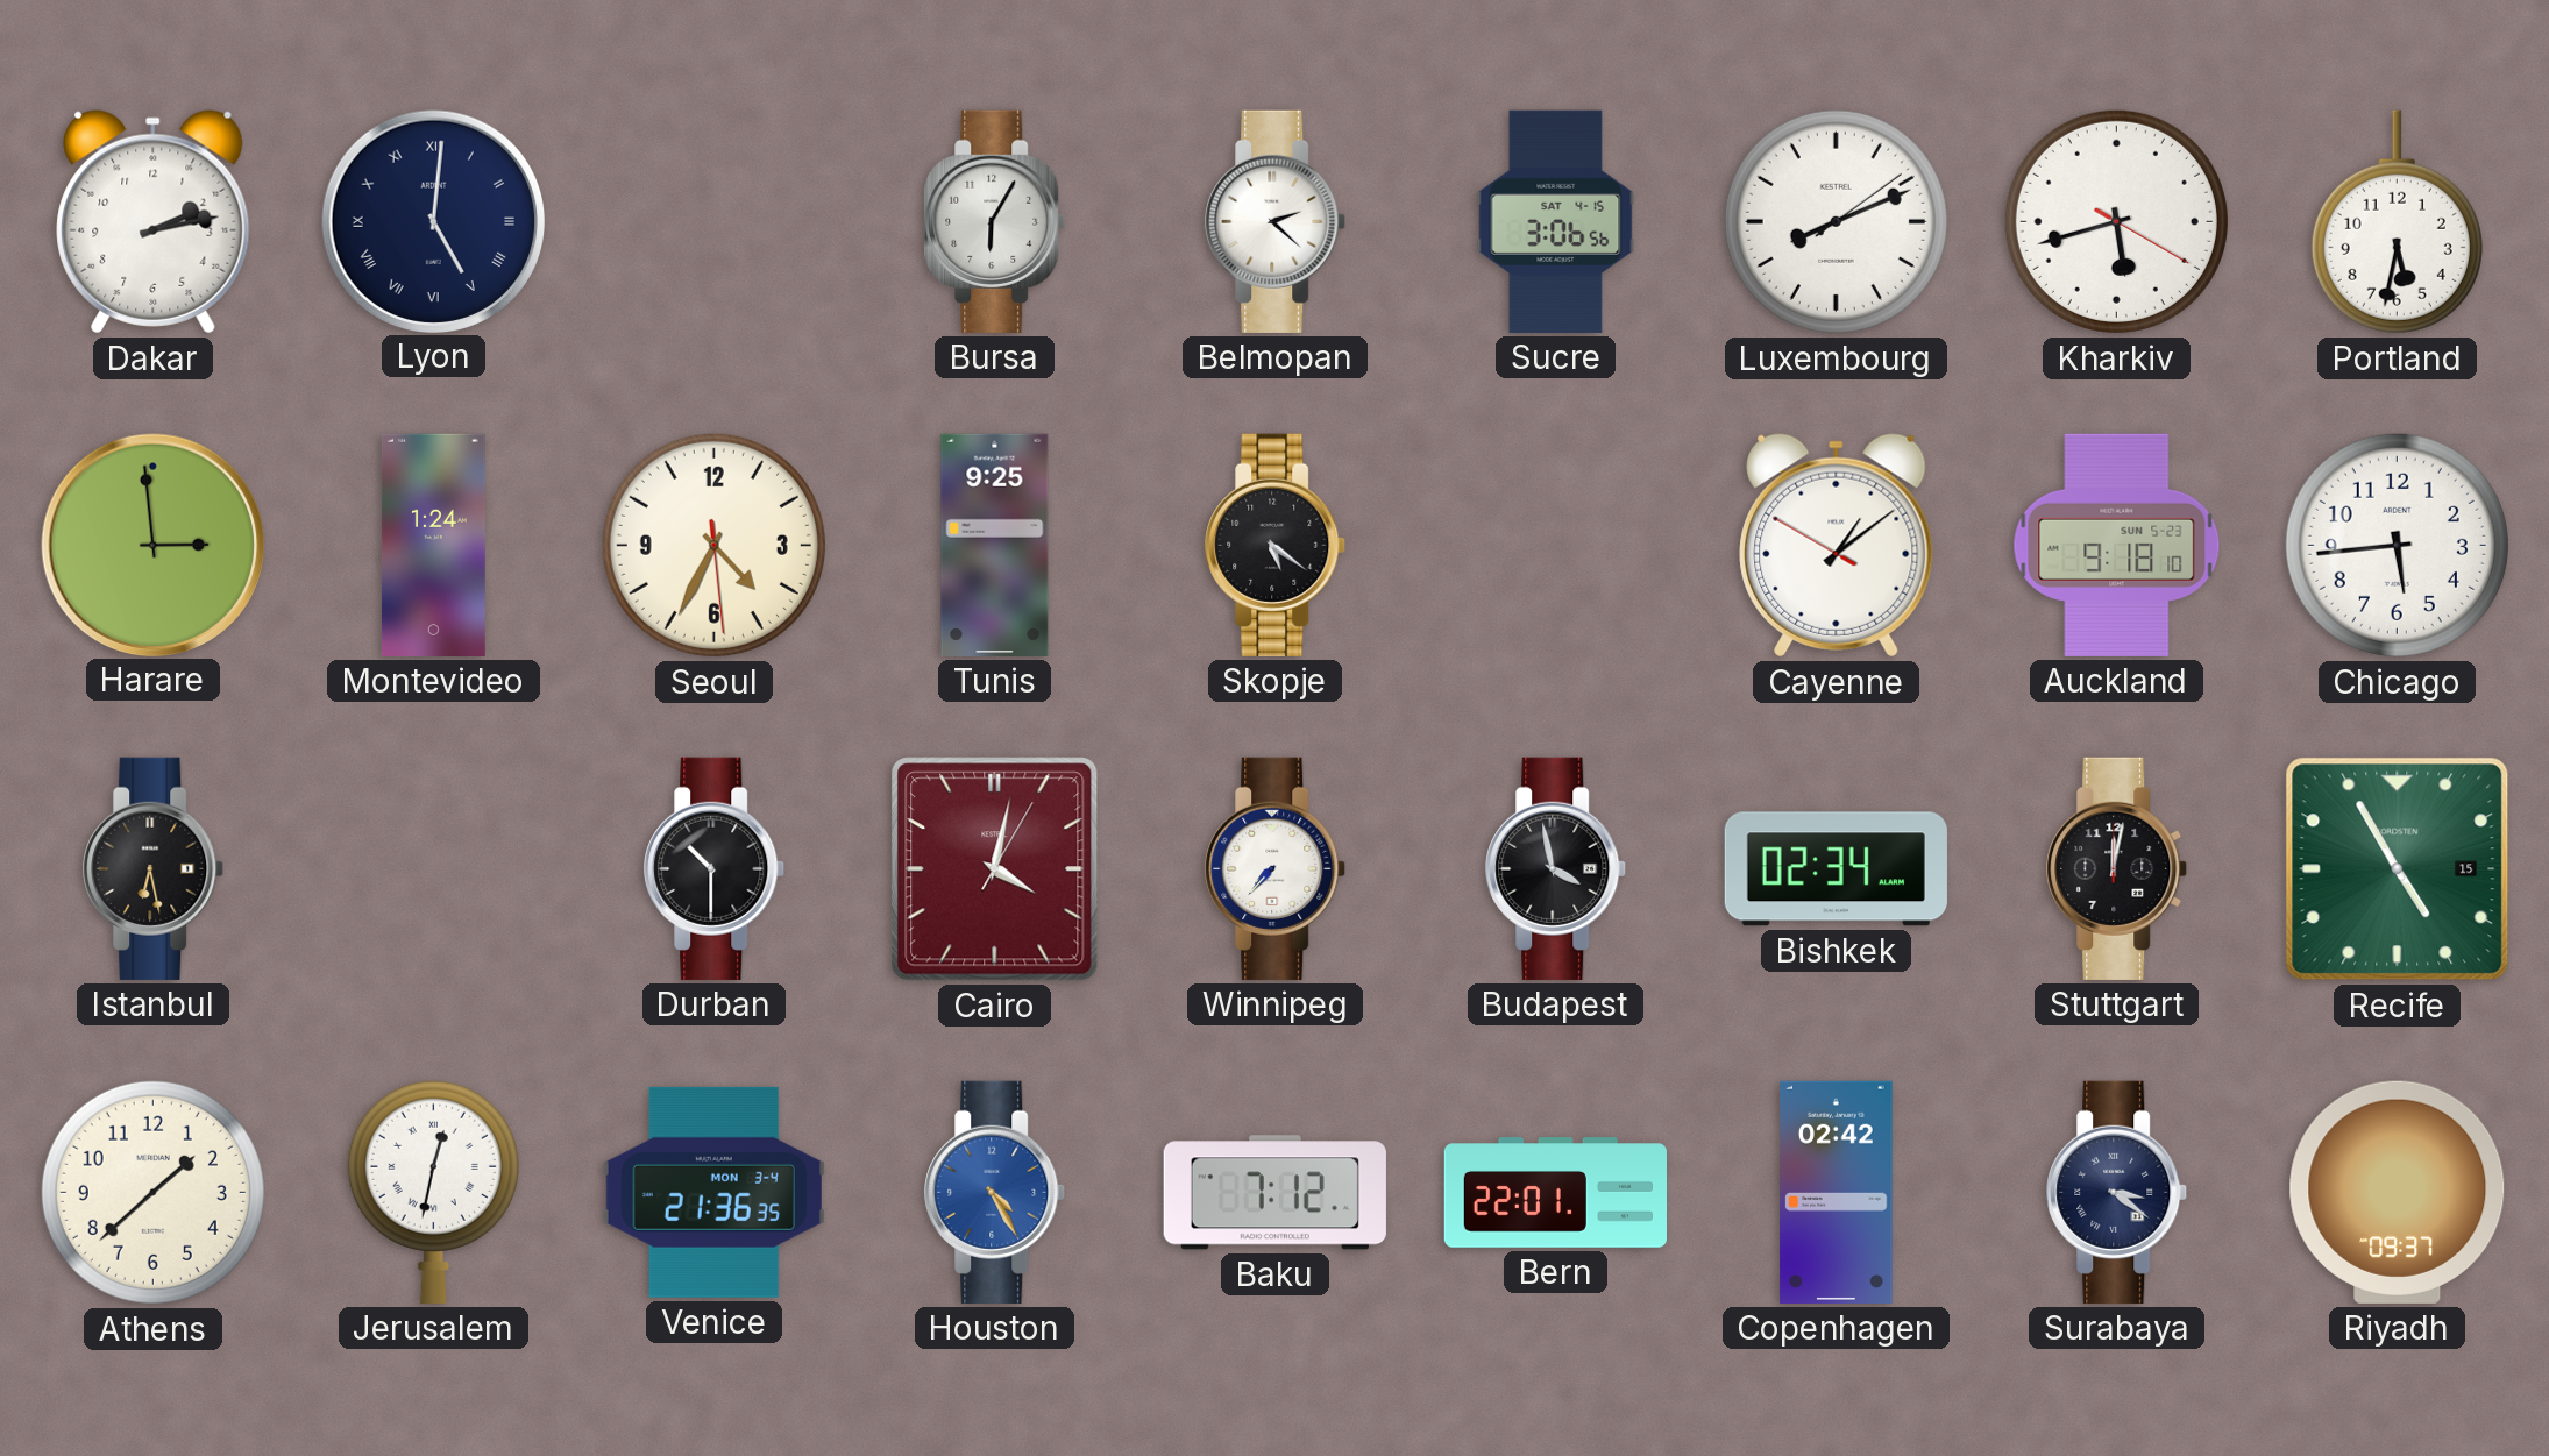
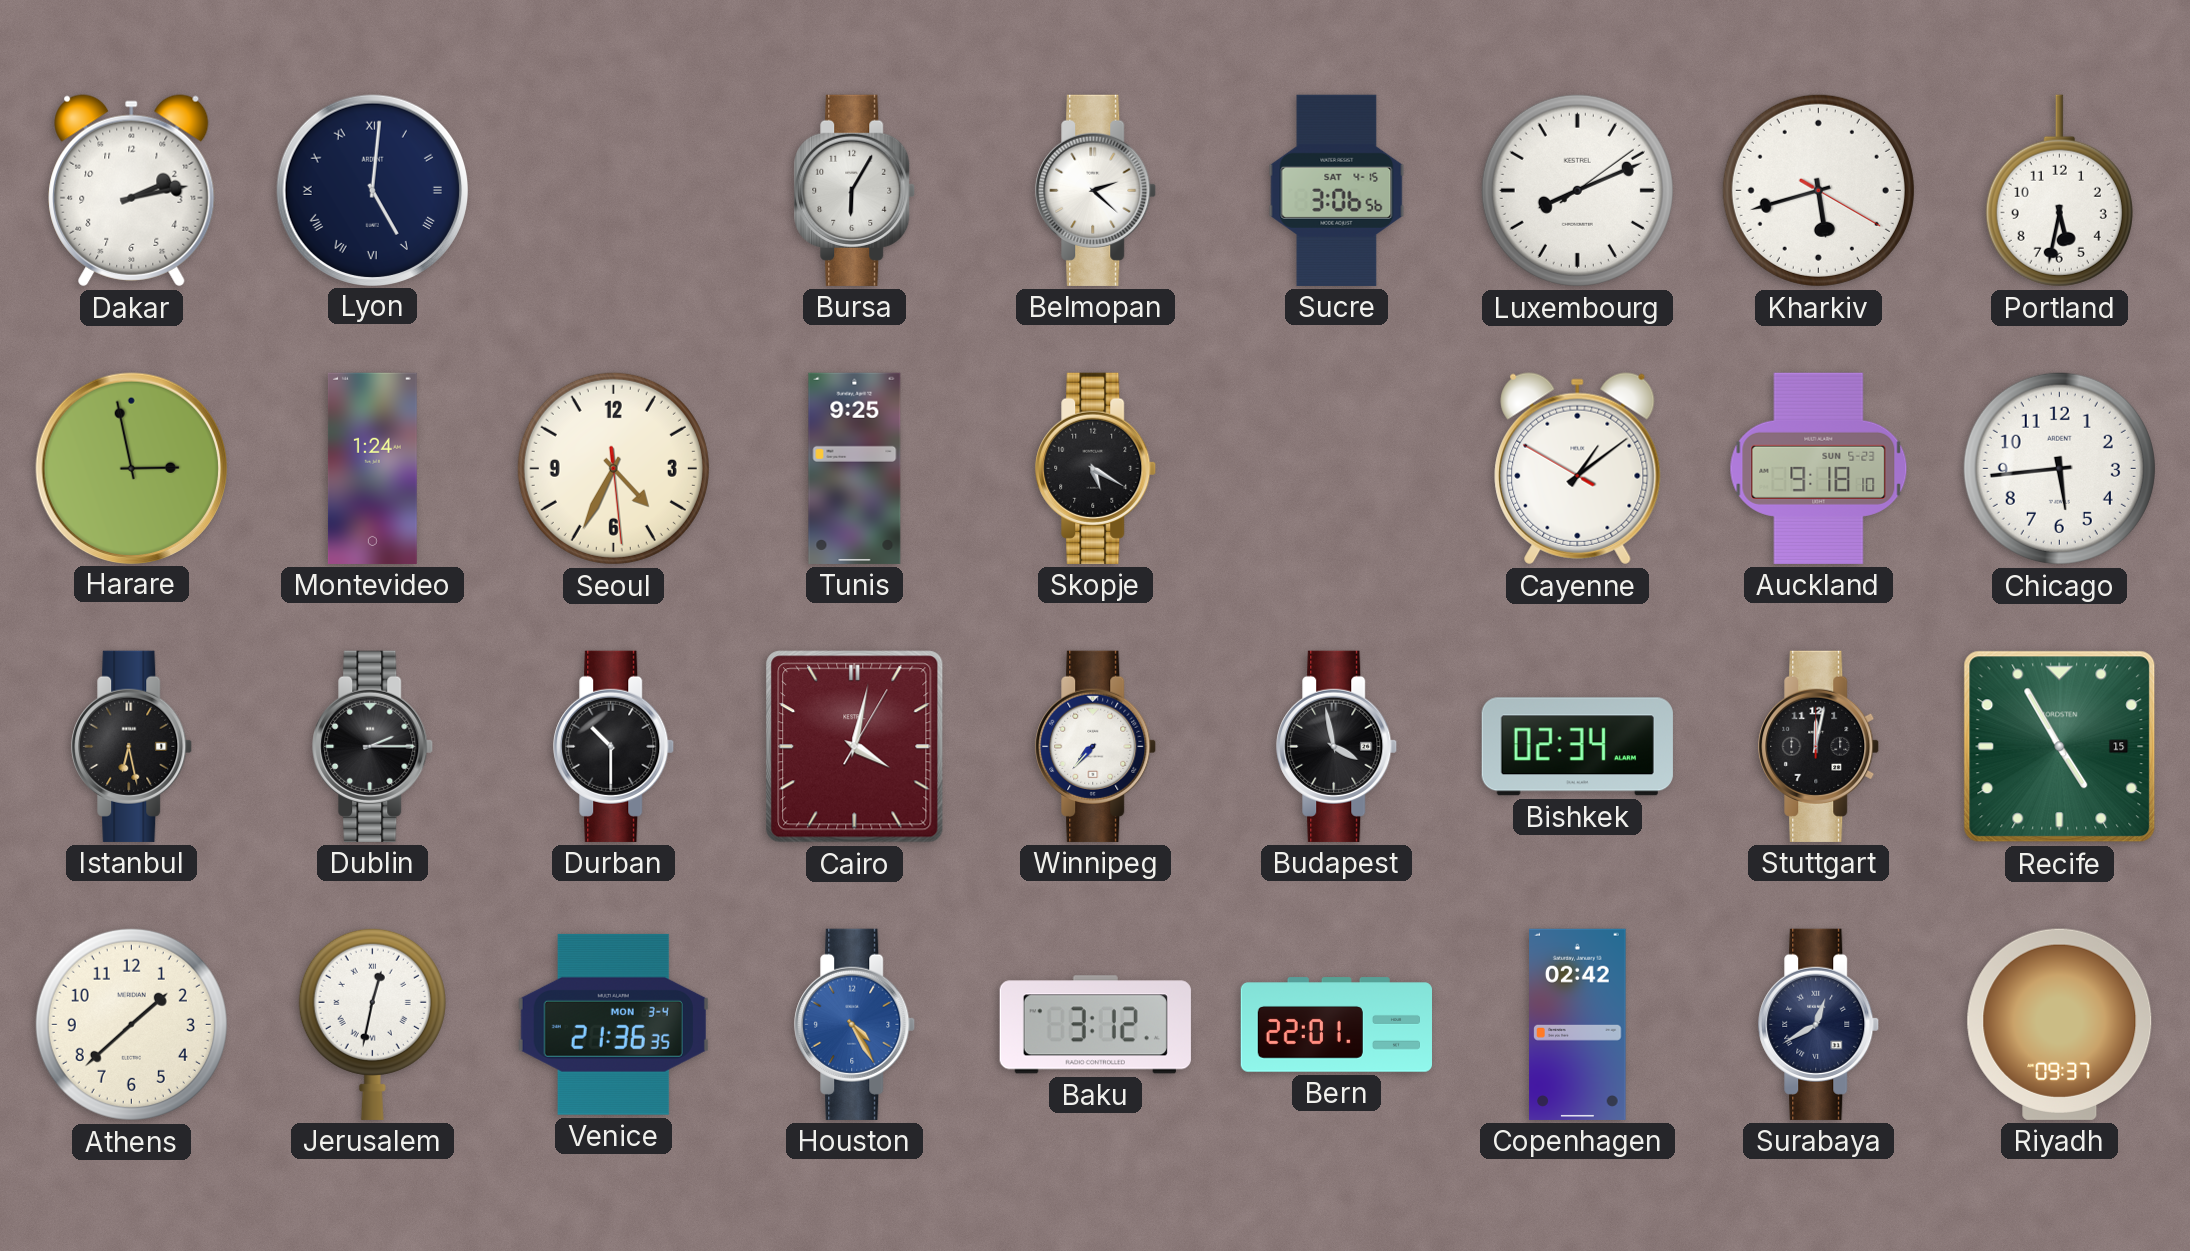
Harare: 2:59 -> 2:58
Skopje: 5:21 -> 5:20
Dublin: none -> 2:15
Baku: 7:12 -> 3:12
Surabaya: 3:21 -> 12:40
